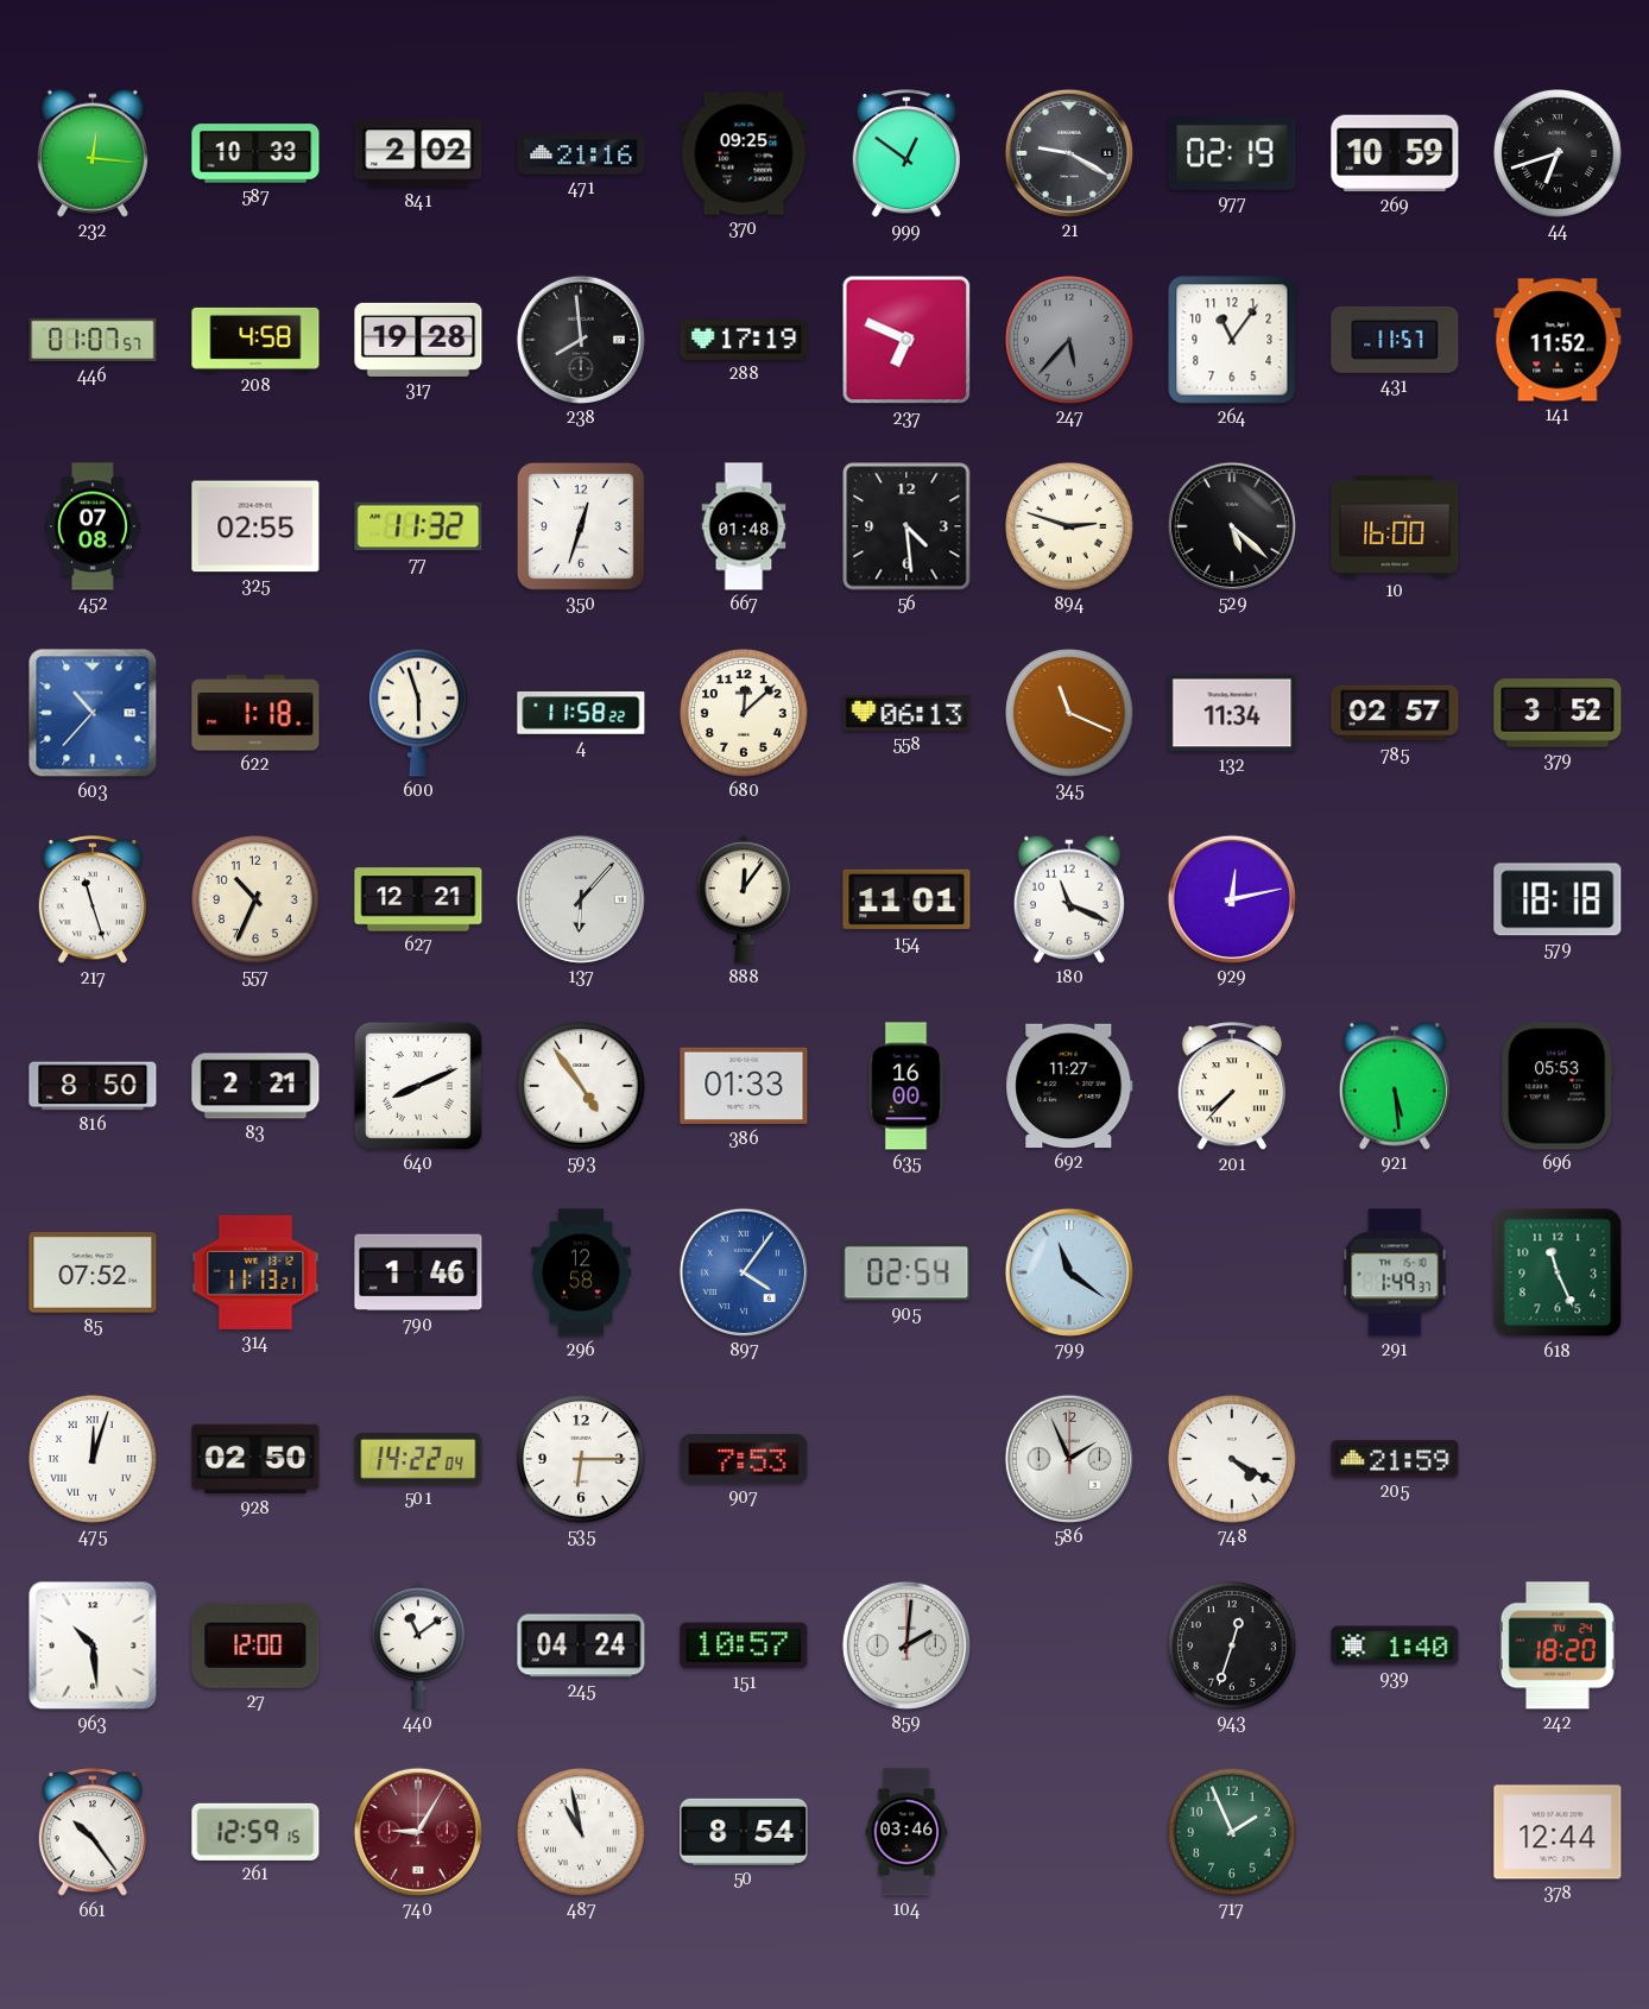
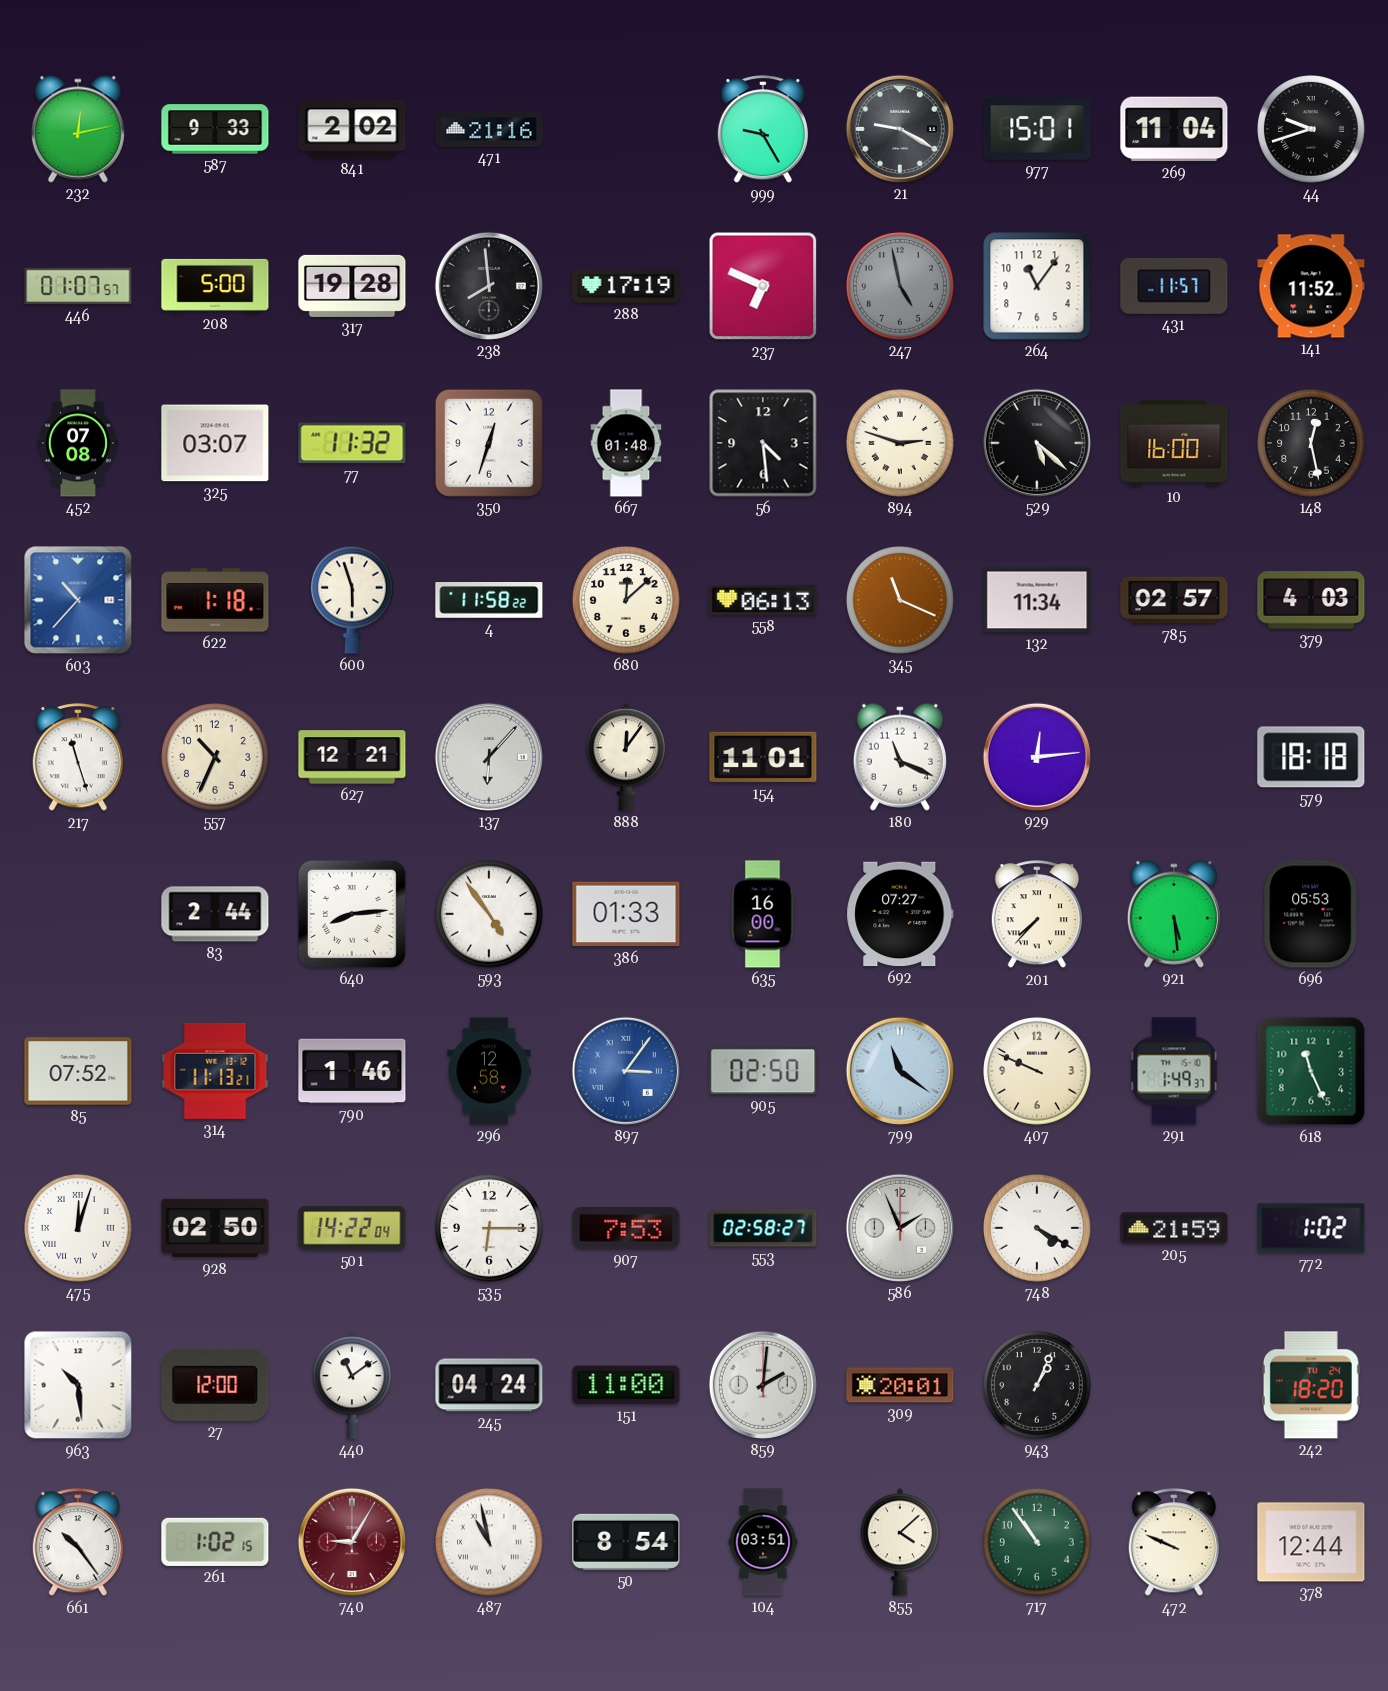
232: 12:16 -> 12:13
587: 10:33 -> 9:33
370: 09:25 -> none
999: 12:51 -> 9:25
977: 02:19 -> 15:01
269: 10:59 -> 11:04
44: 6:42 -> 9:42
208: 4:58 -> 5:00
247: 5:37 -> 4:58
325: 02:55 -> 03:07
148: none -> 12:28
379: 3:52 -> 4:03
929: 12:13 -> 12:14
816: 8:50 -> none
83: 2:21 -> 2:44
640: 8:11 -> 8:14
692: 11:27 -> 07:27
897: 4:06 -> 3:06
905: 02:54 -> 02:50
407: none -> 9:49
553: none -> 02:58
772: none -> 1:02
151: 10:57 -> 11:00
309: none -> 20:01
943: 12:33 -> 1:04
939: 1:40 -> none
261: 12:59 -> 1:02
104: 03:46 -> 03:51
855: none -> 4:08
717: 1:56 -> 10:54
472: none -> 9:49
